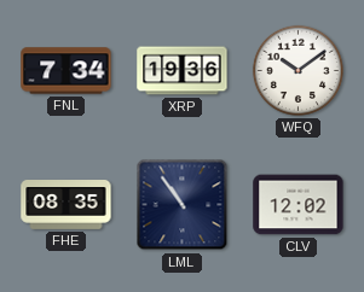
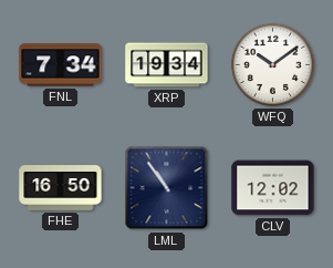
XRP: 19:36 -> 19:34
FHE: 08:35 -> 16:50
